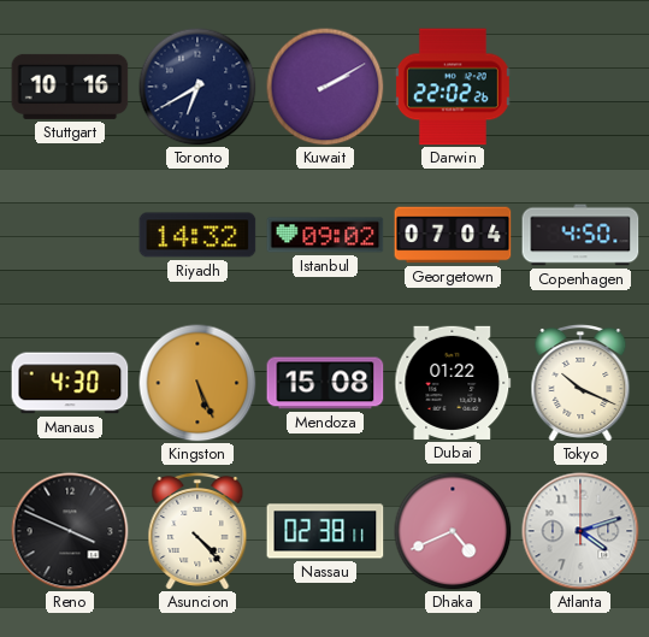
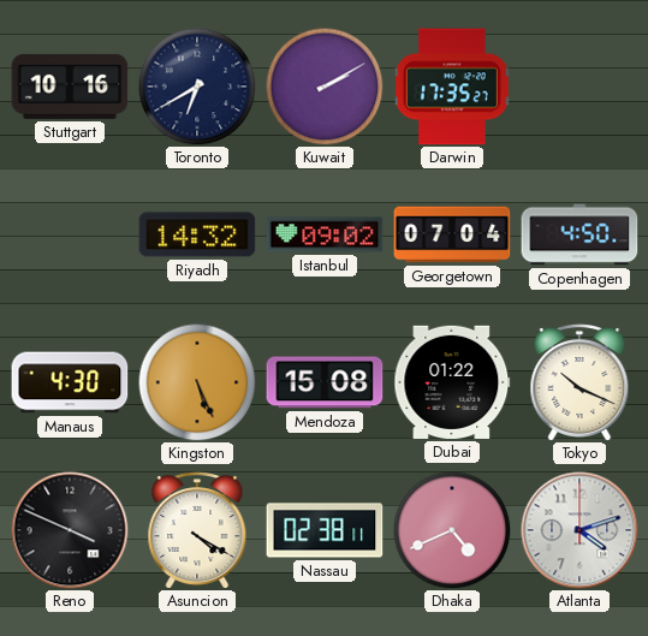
Darwin: 22:02 -> 17:35
Asuncion: 4:23 -> 4:20
